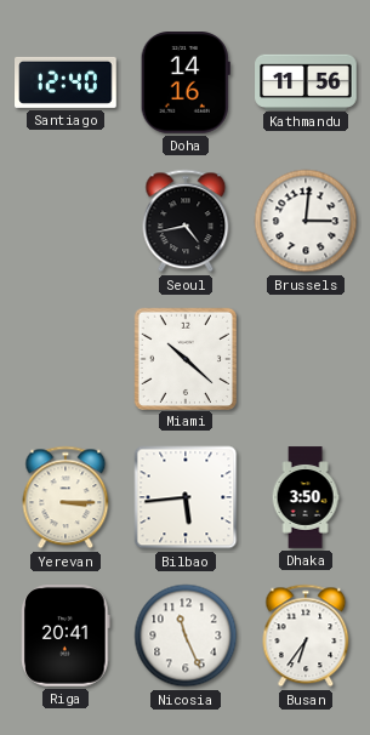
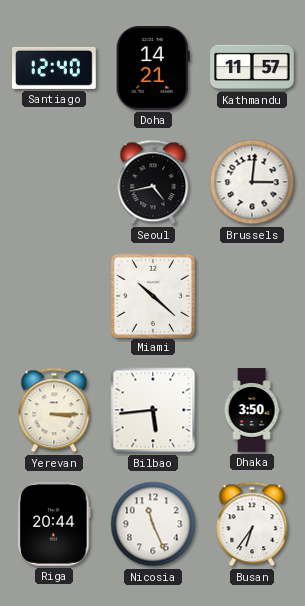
Doha: 14:16 -> 14:21
Kathmandu: 11:56 -> 11:57
Riga: 20:41 -> 20:44
